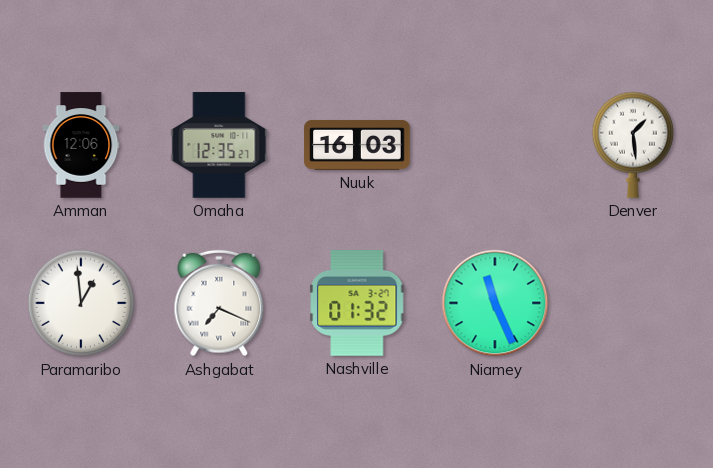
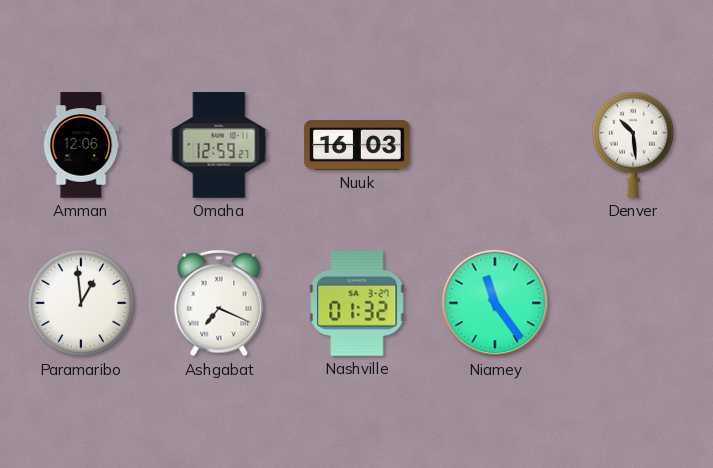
Omaha: 12:35 -> 12:59
Denver: 1:29 -> 10:29
Niamey: 11:26 -> 11:24
